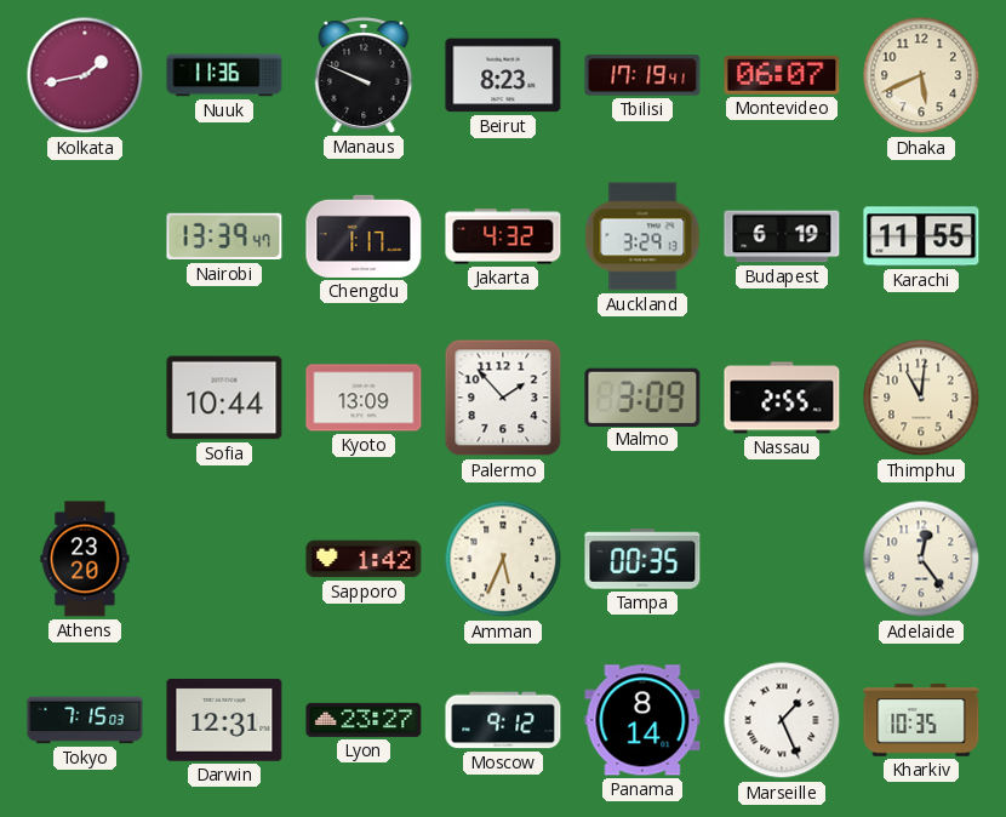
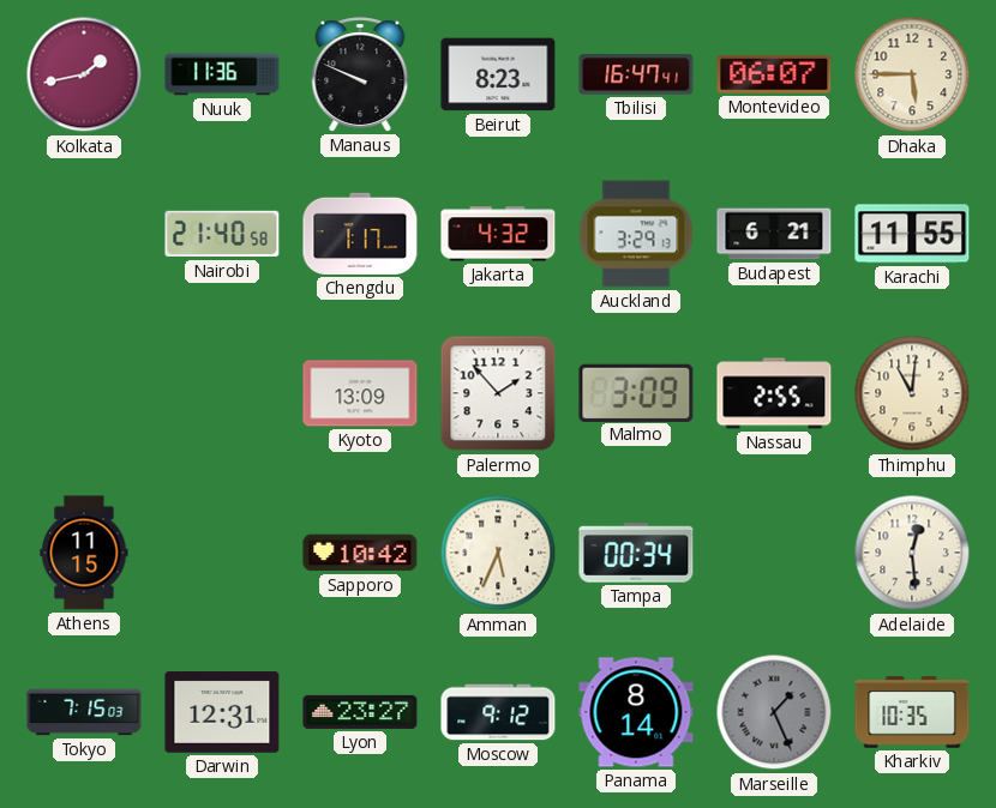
Tbilisi: 17:19 -> 16:47
Dhaka: 5:41 -> 5:45
Nairobi: 13:39 -> 21:40
Budapest: 6:19 -> 6:21
Sofia: 10:44 -> none
Athens: 23:20 -> 11:15
Sapporo: 1:42 -> 10:42
Tampa: 00:35 -> 00:34
Adelaide: 12:24 -> 12:29
Marseille dial: white -> grey
